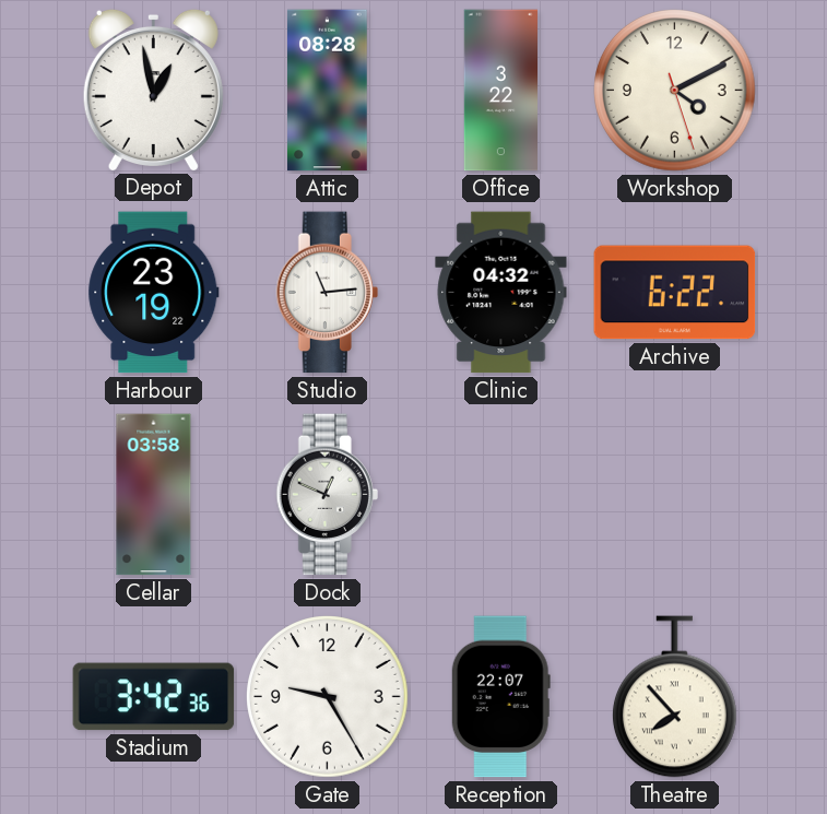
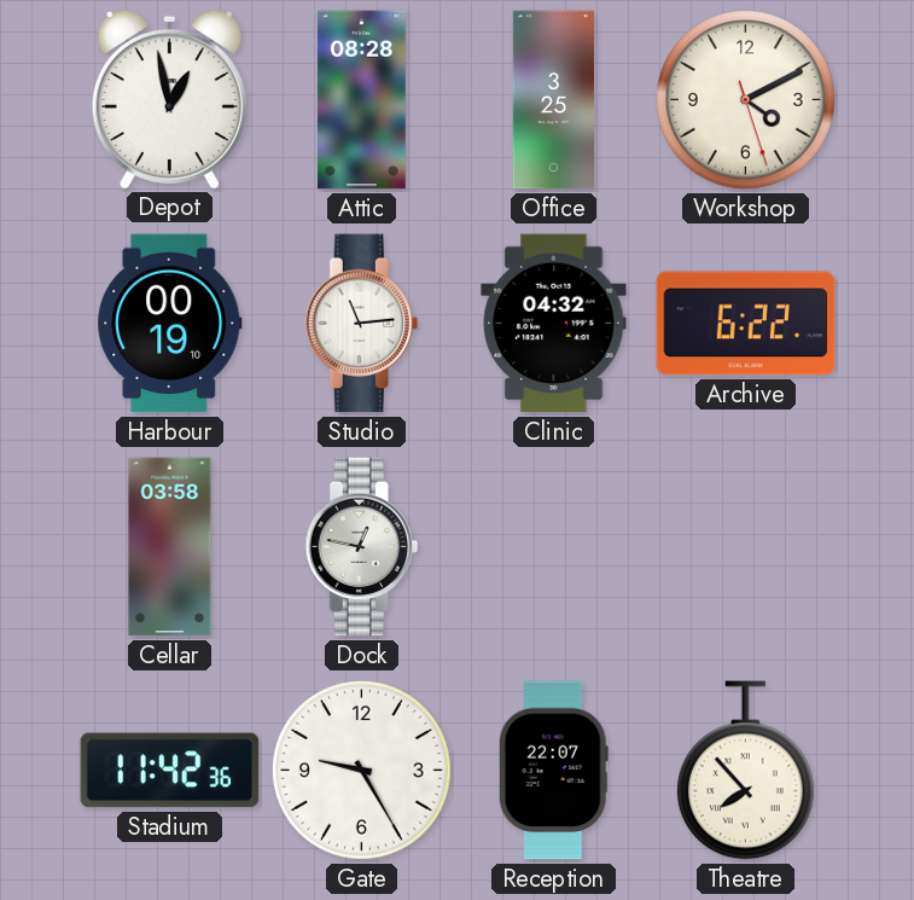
Office: 3:22 -> 3:25
Harbour: 23:19 -> 00:19
Dock: 12:49 -> 12:47
Stadium: 3:42 -> 11:42
